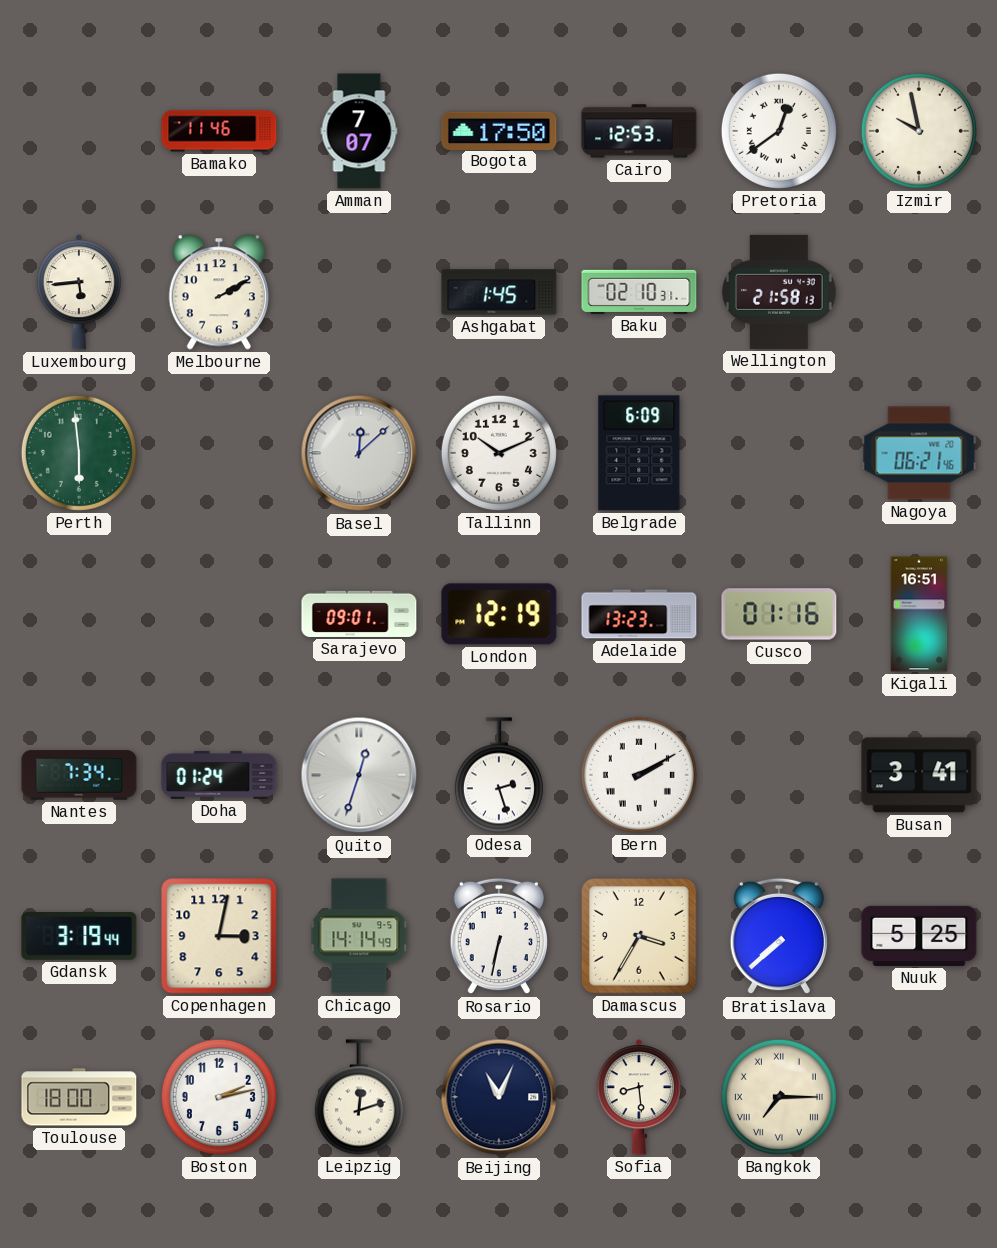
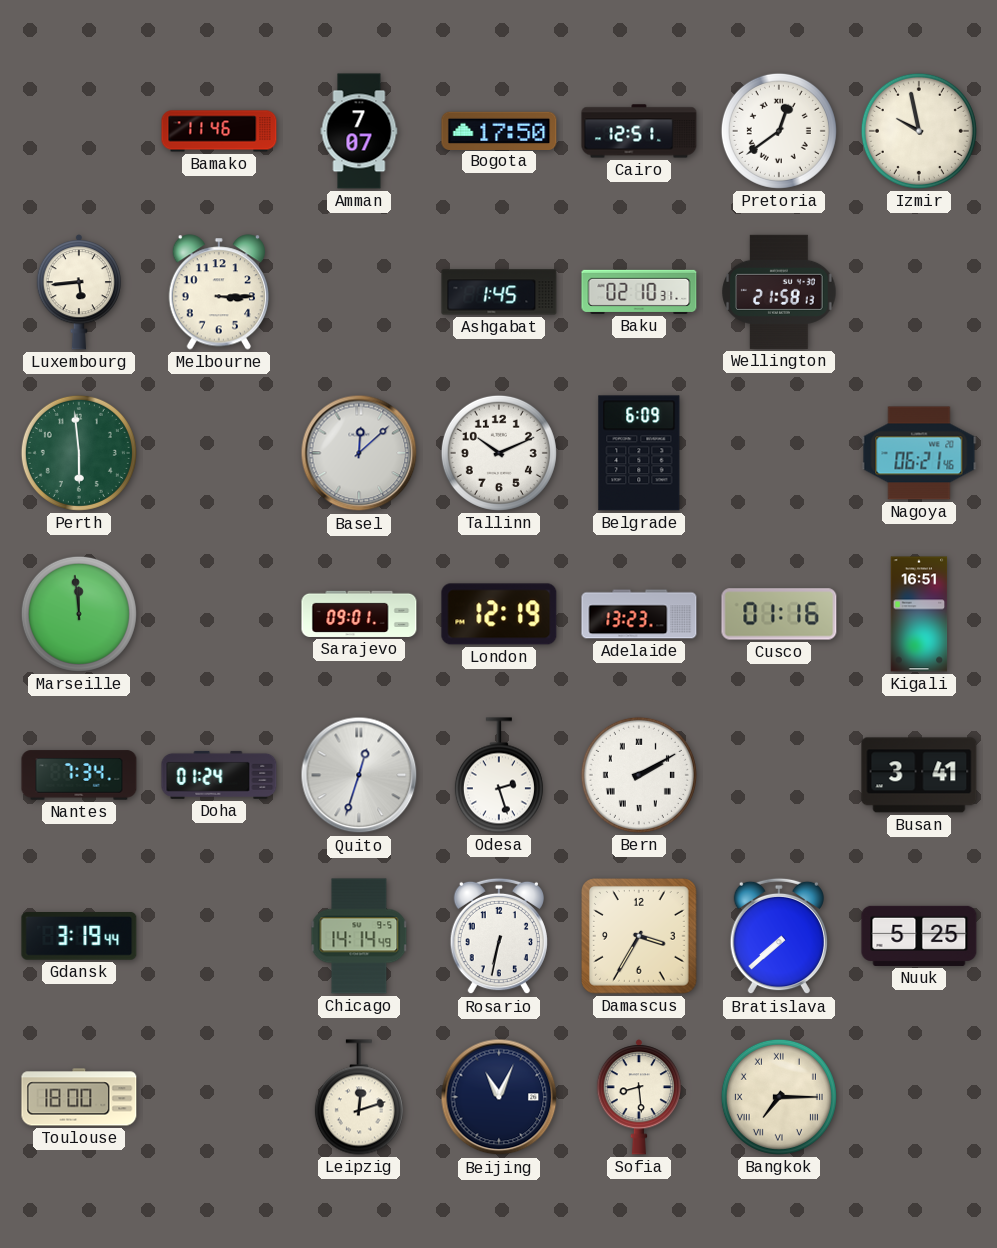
Cairo: 12:53 -> 12:51
Melbourne: 2:10 -> 3:15
Marseille: none -> 11:59
Copenhagen: 3:02 -> none
Boston: 2:13 -> none
